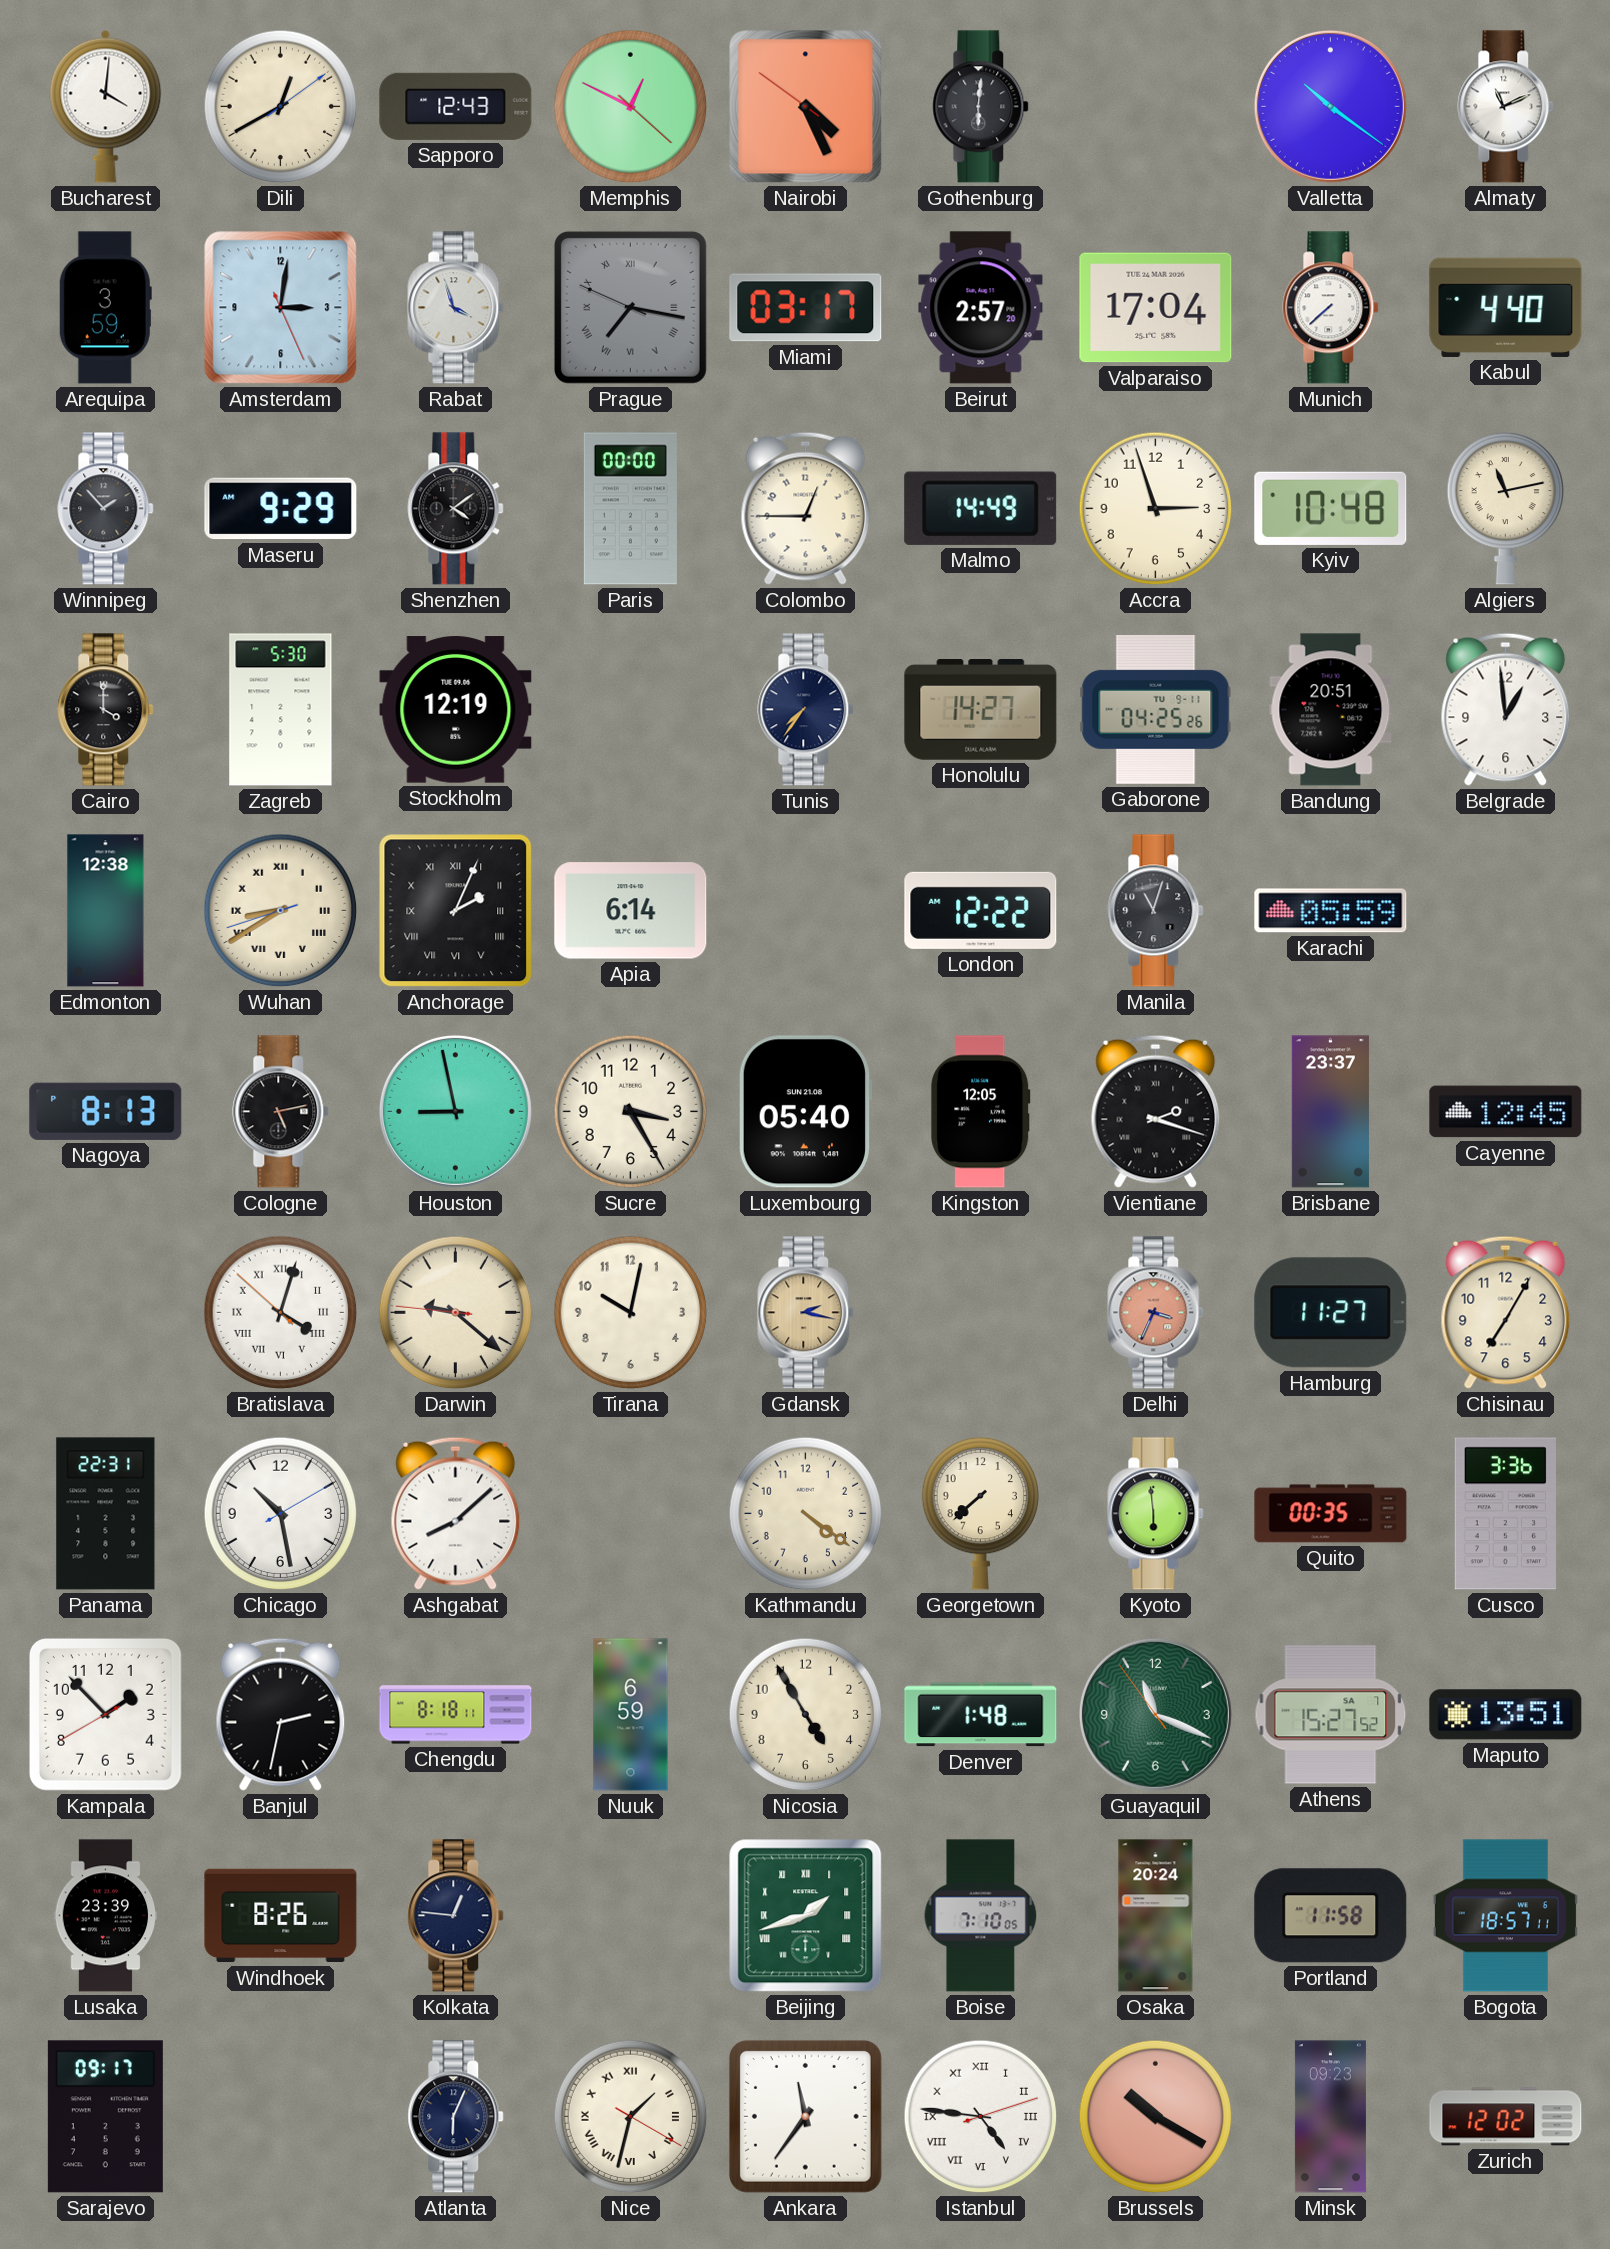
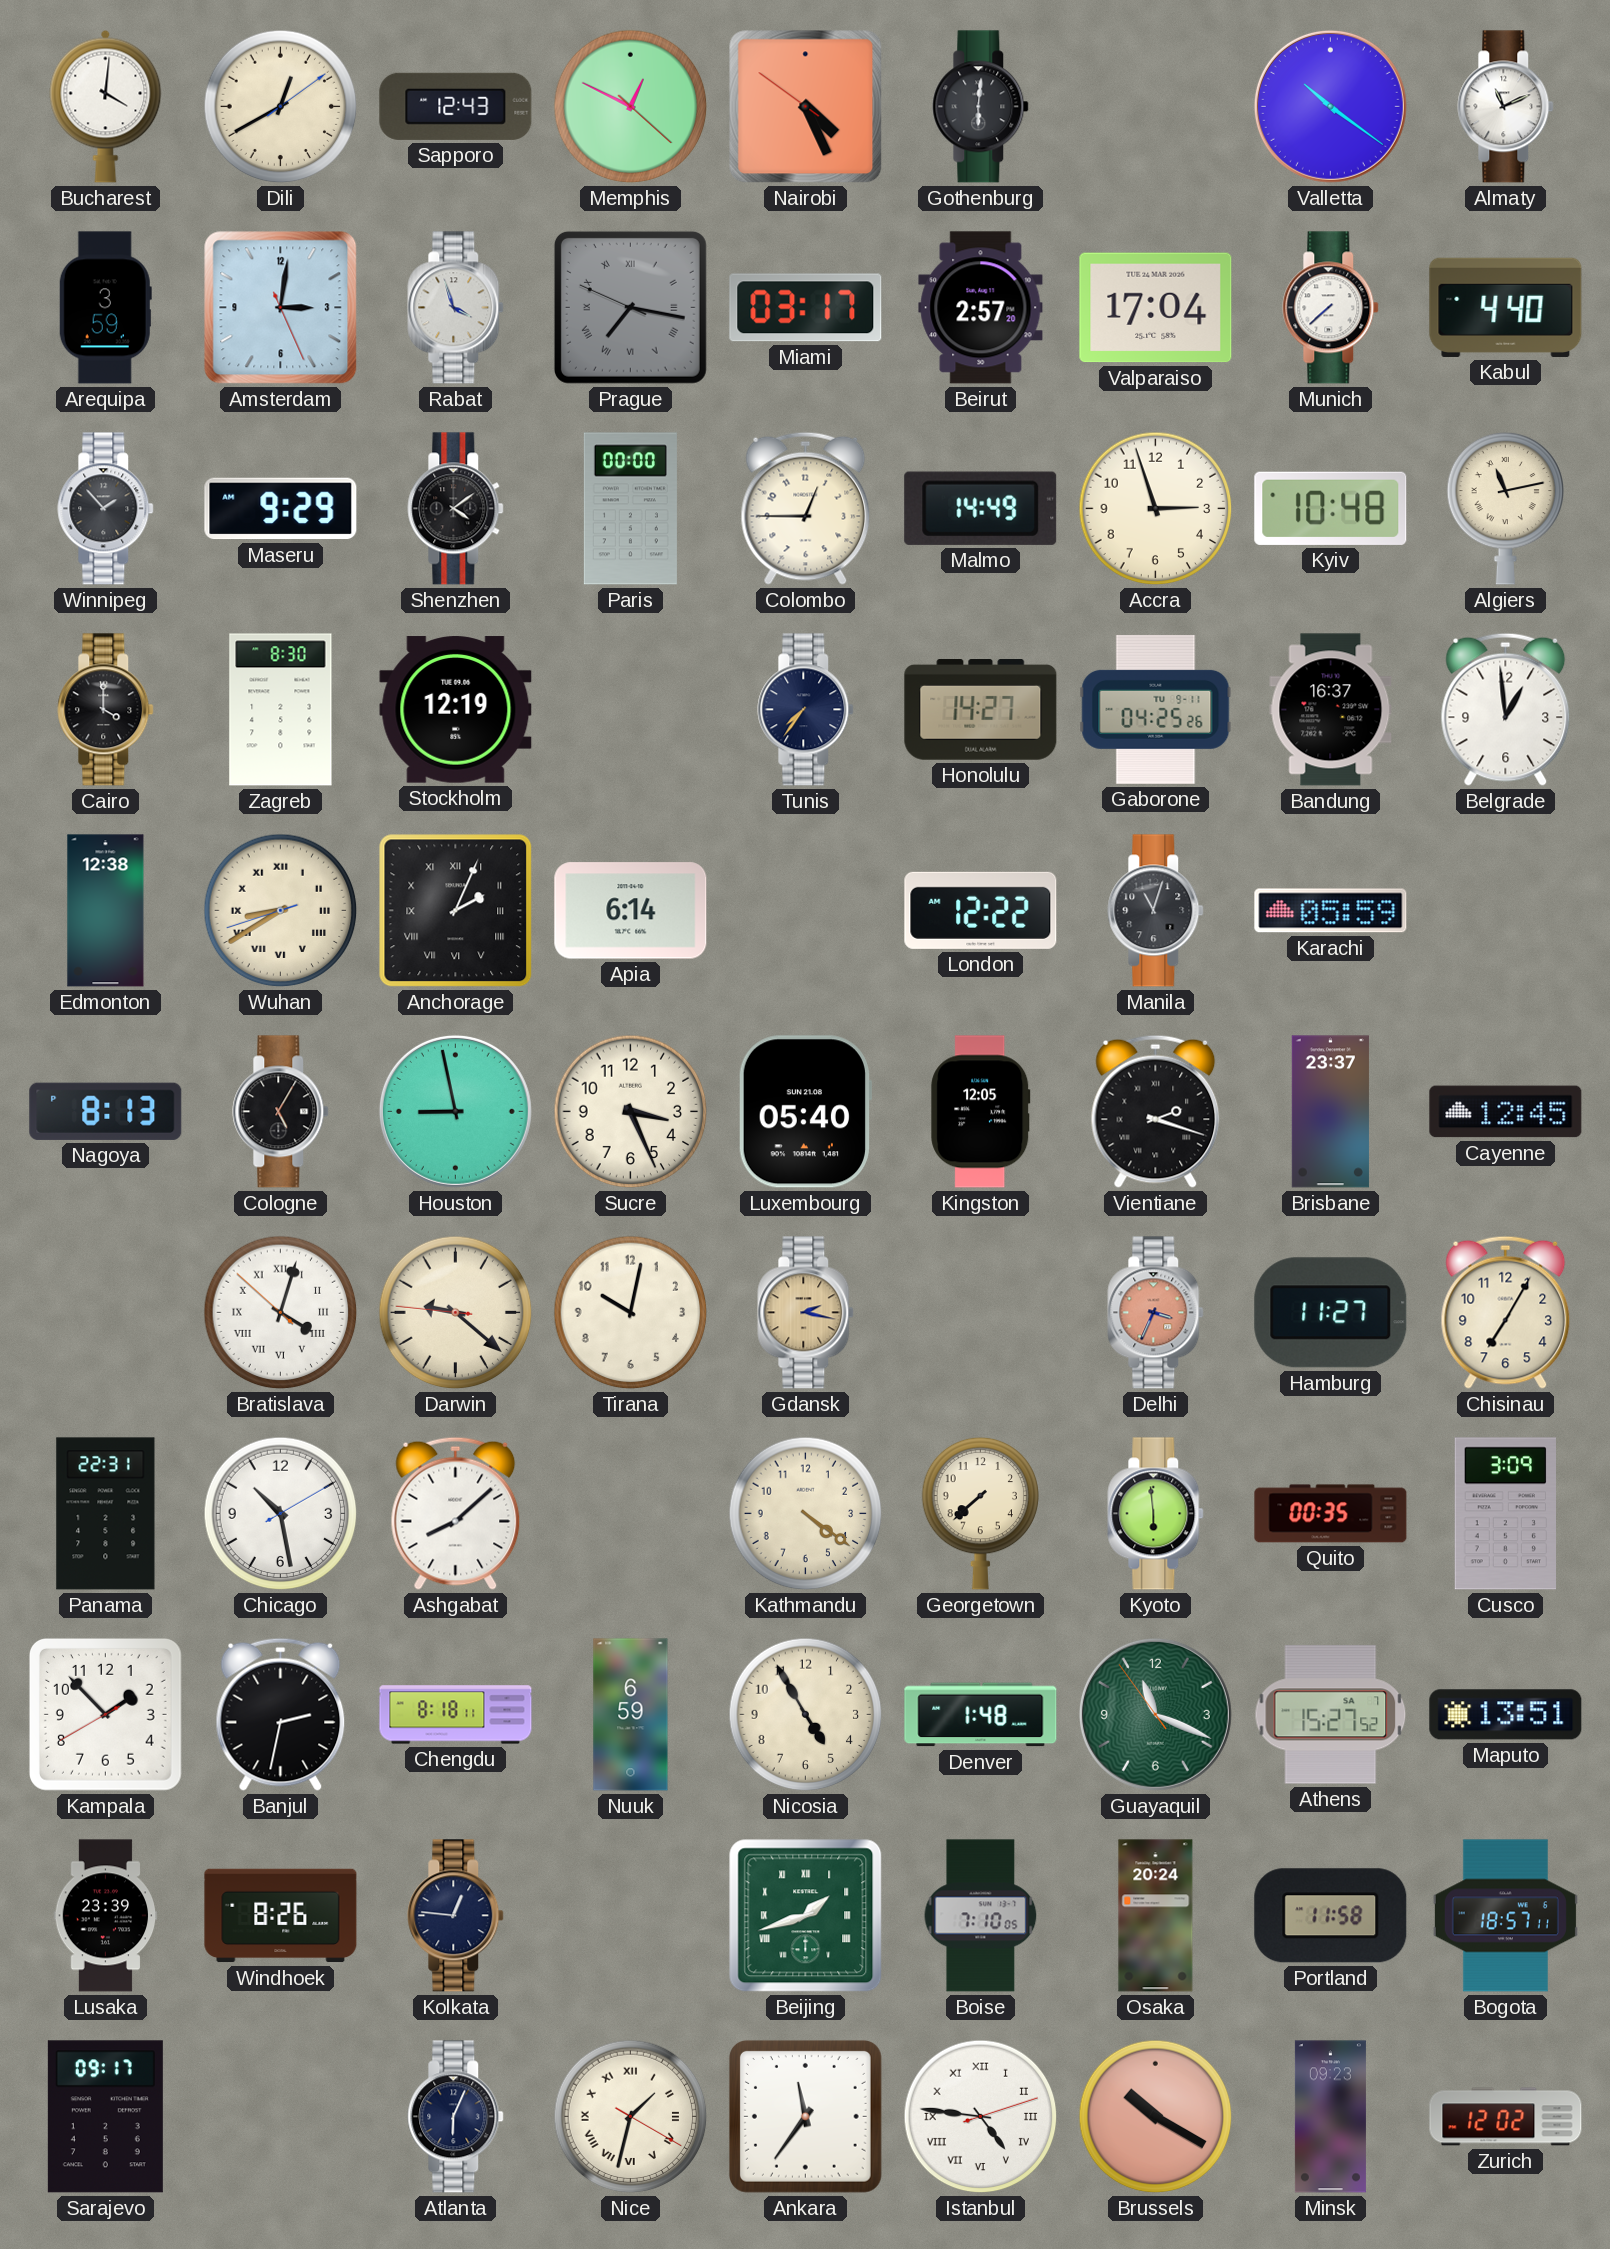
Zagreb: 5:30 -> 8:30
Bandung: 20:51 -> 16:37
Cologne: 5:13 -> 5:05
Sucre: 3:25 -> 3:26
Cusco: 3:36 -> 3:09
